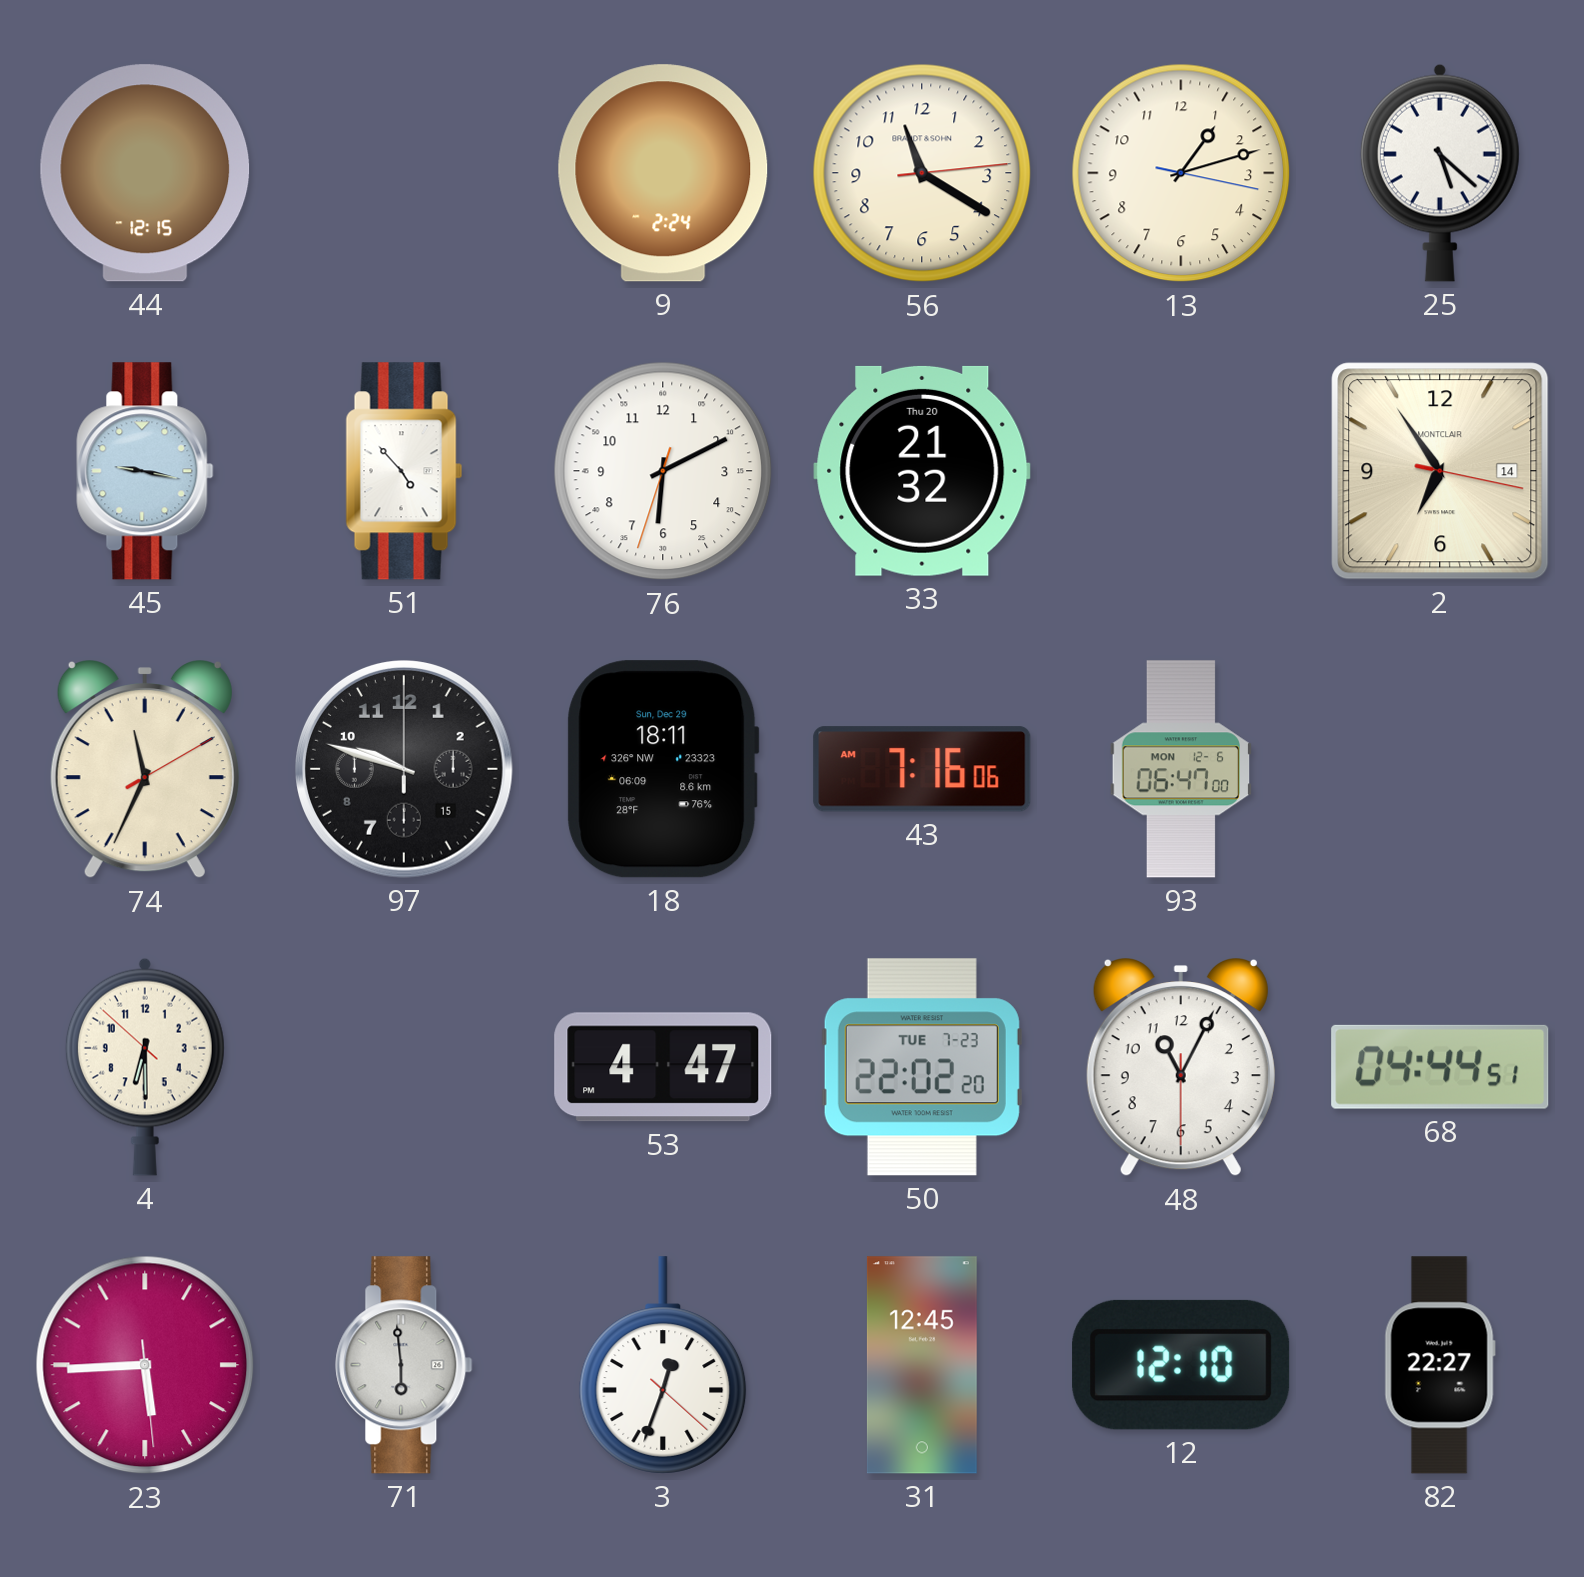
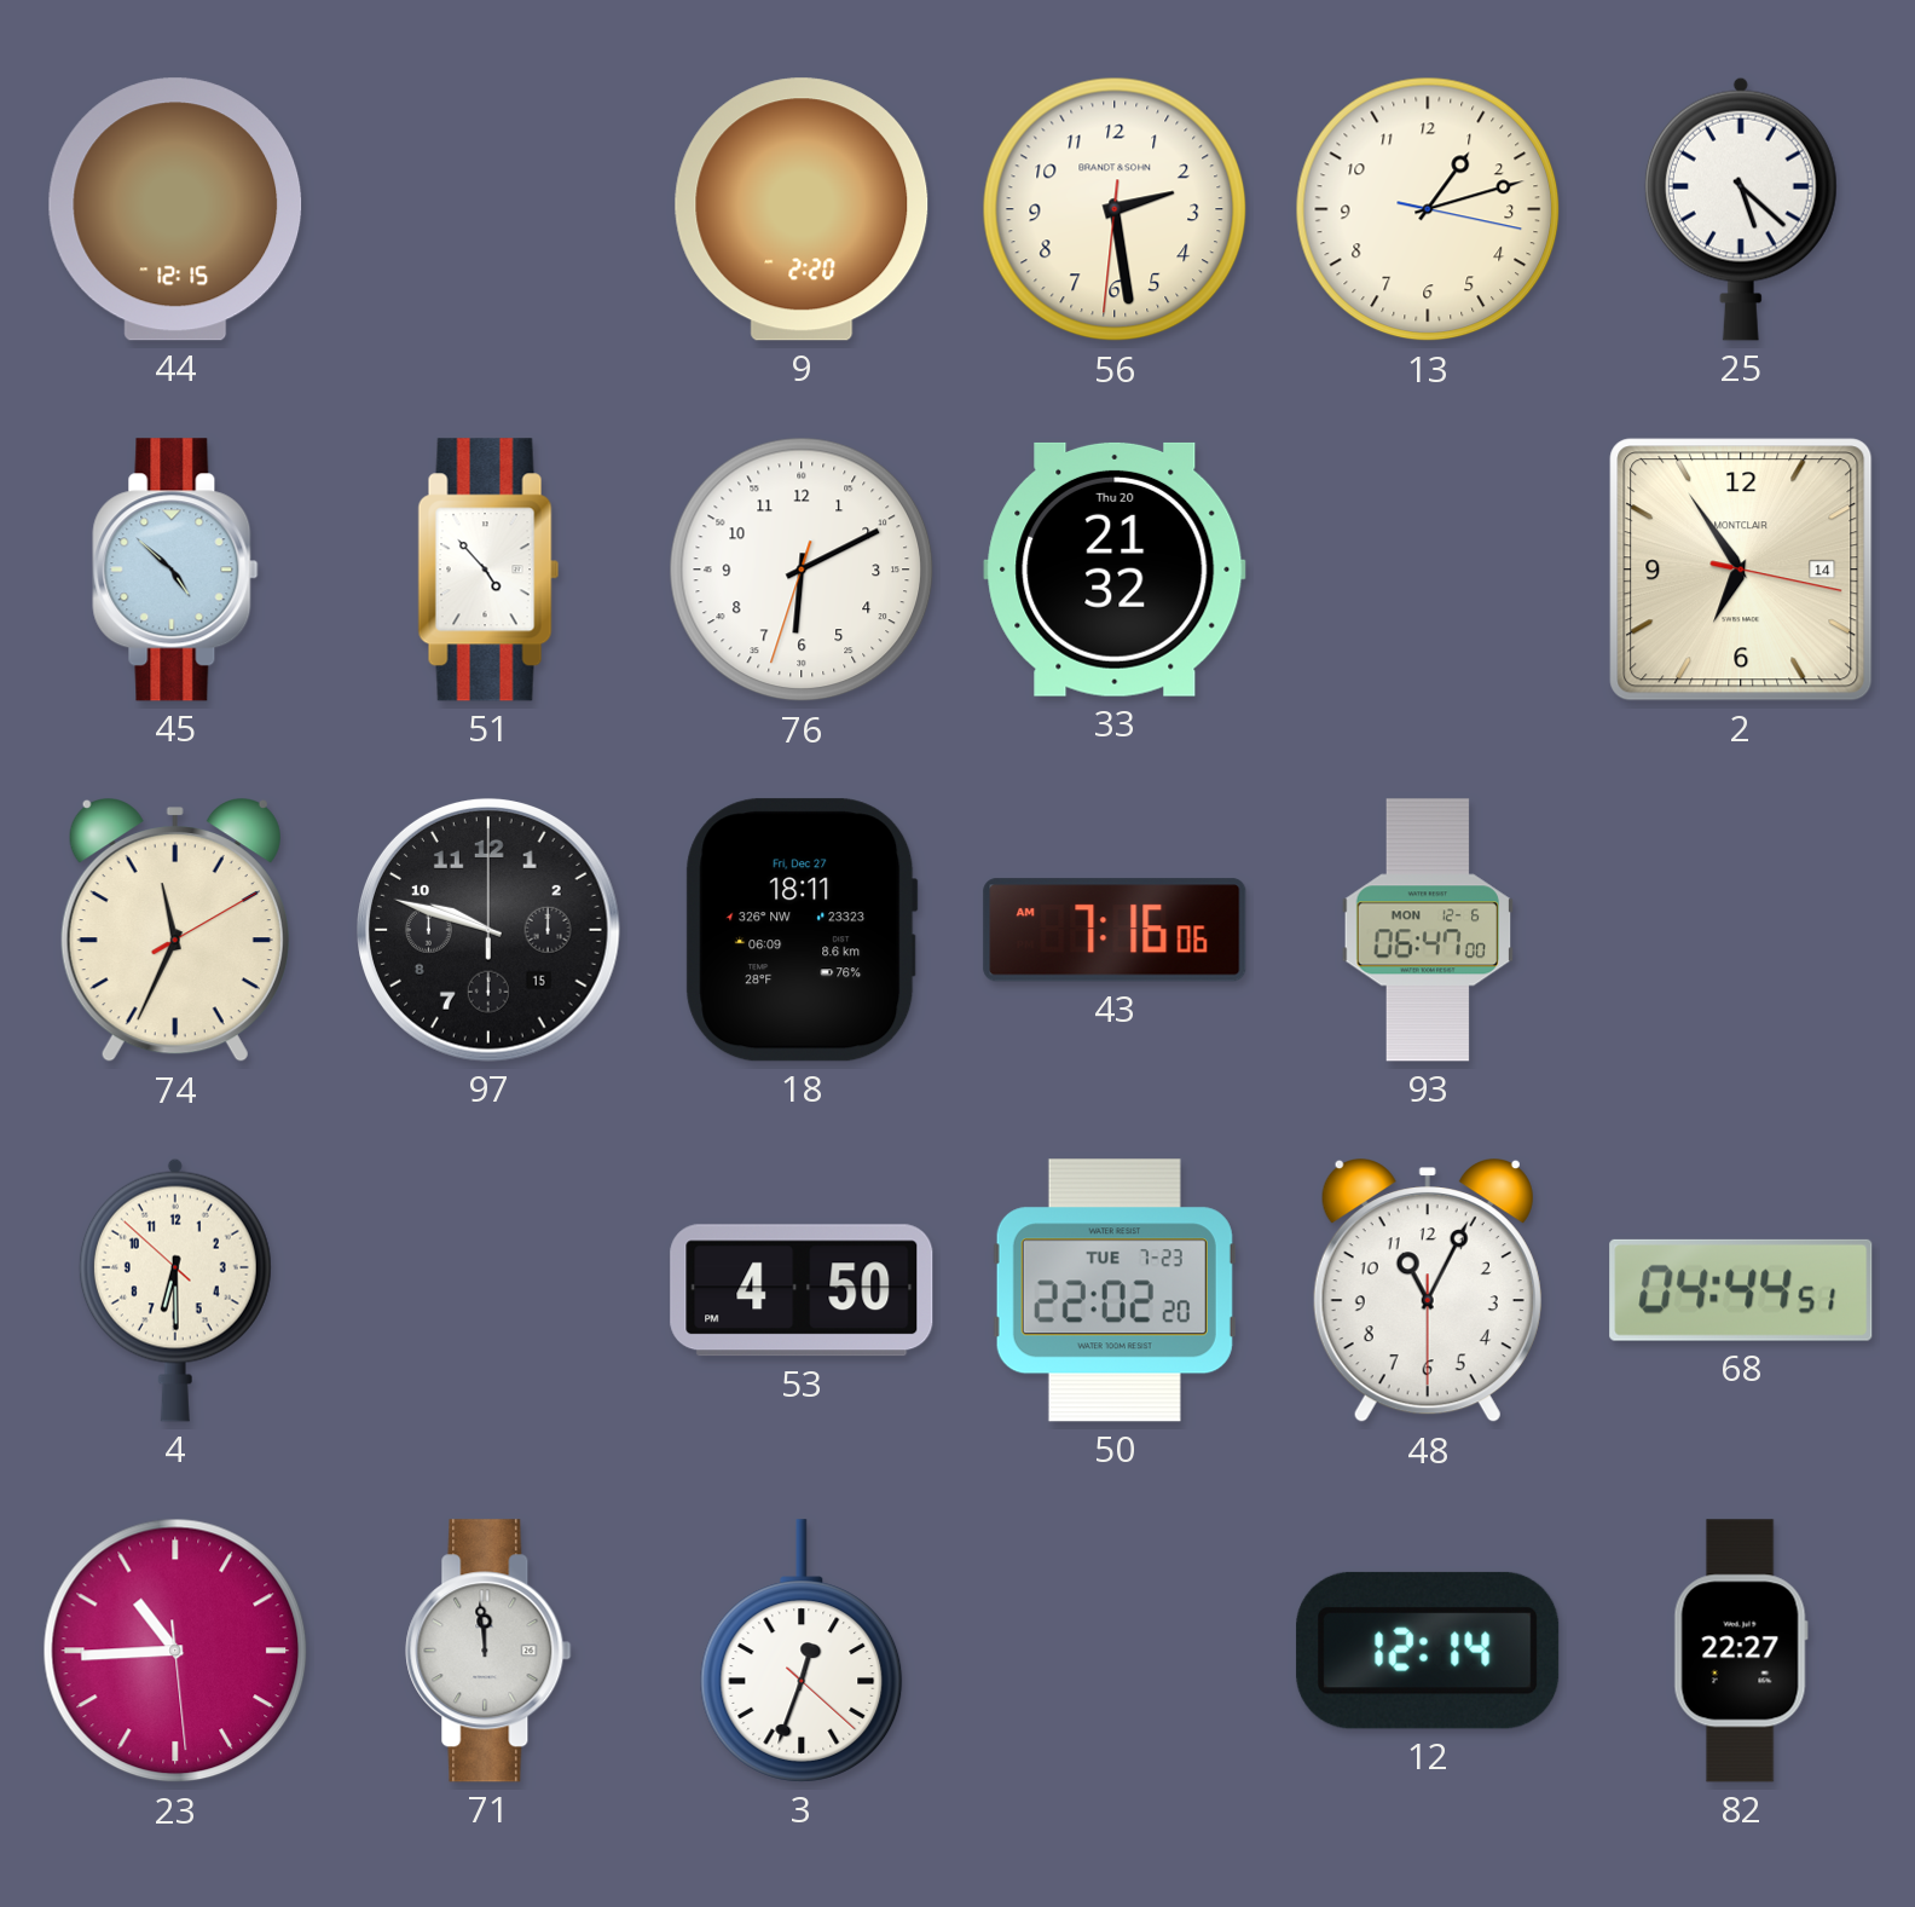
9: 2:24 -> 2:20
56: 11:20 -> 2:28
45: 9:17 -> 4:52
18 date: Sun, Dec 29 -> Fri, Dec 27
53: 4:47 -> 4:50
23: 5:44 -> 10:44
71: 5:59 -> 11:59
31: 12:45 -> none
12: 12:10 -> 12:14
